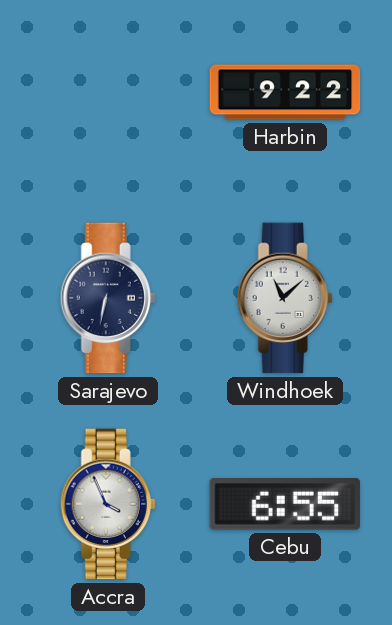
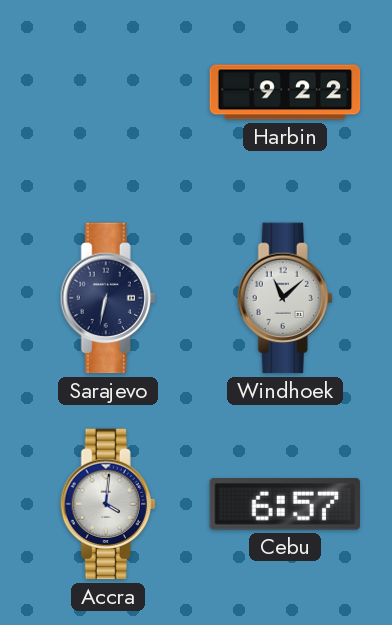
Accra: 3:56 -> 4:01
Cebu: 6:55 -> 6:57
